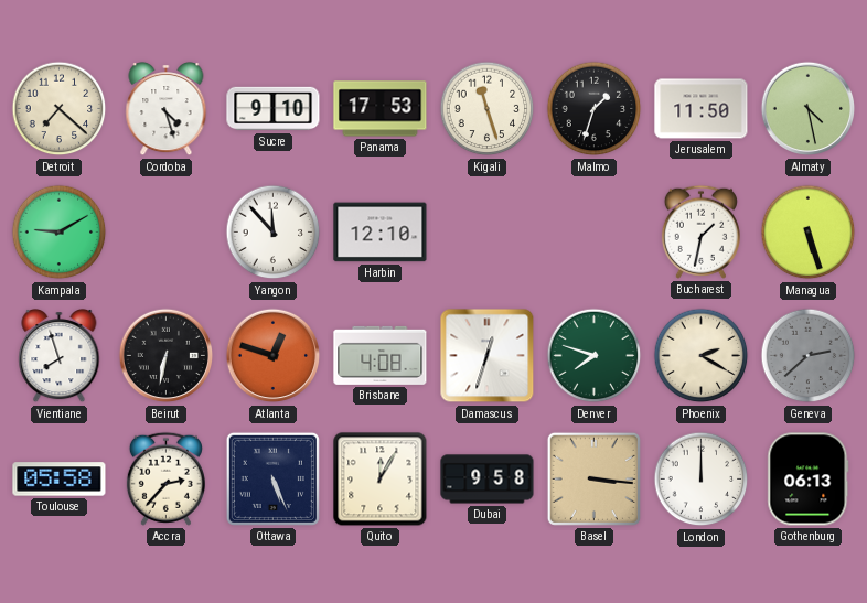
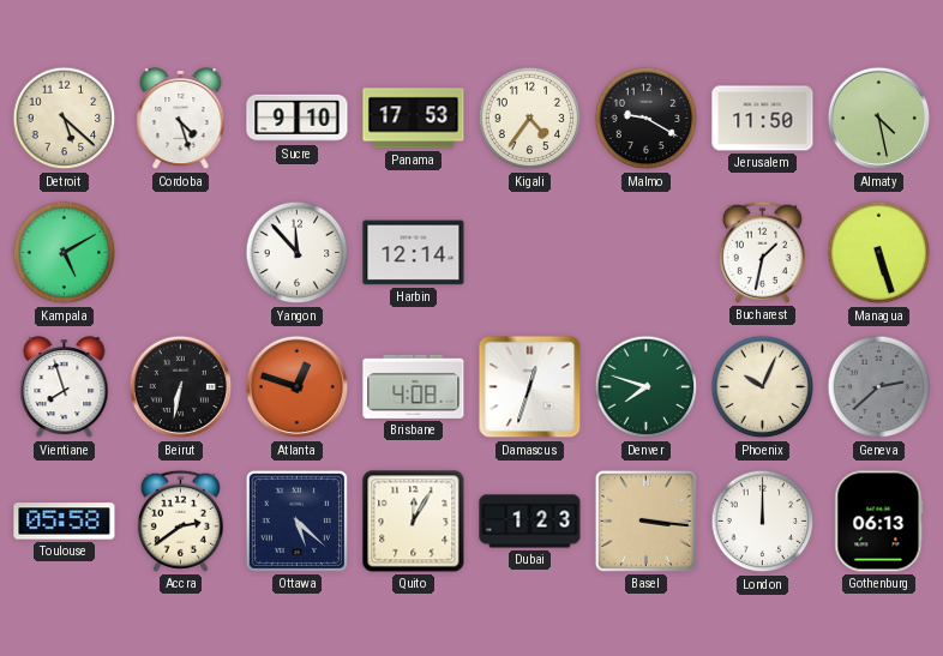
Detroit: 7:22 -> 5:22
Kigali: 11:27 -> 4:36
Malmo: 1:33 -> 9:20
Kampala: 9:10 -> 5:10
Harbin: 12:10 -> 12:14
Phoenix: 2:20 -> 10:04
Accra: 2:37 -> 2:39
Ottawa: 5:26 -> 5:22
Dubai: 9:58 -> 1:23
